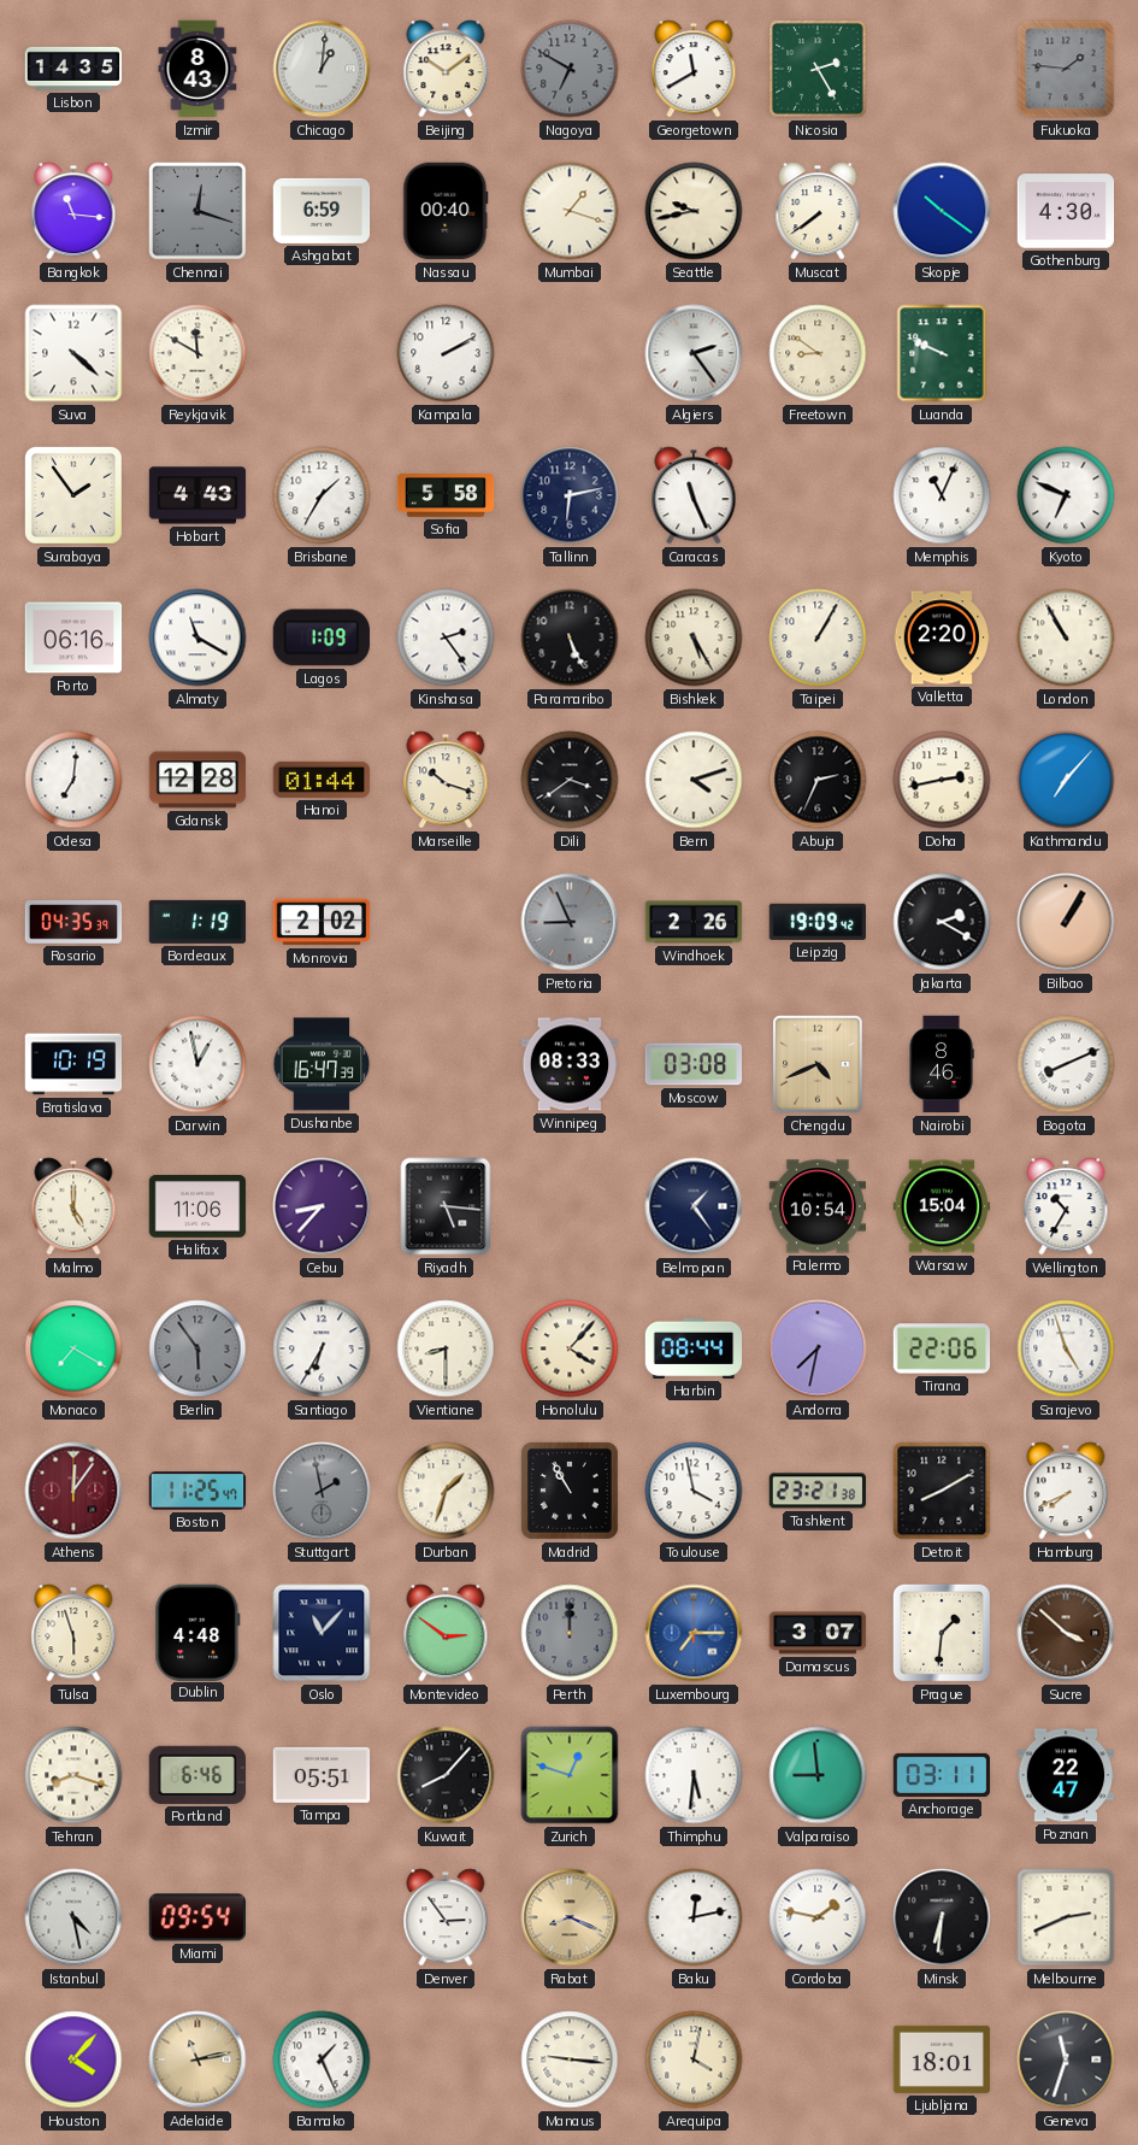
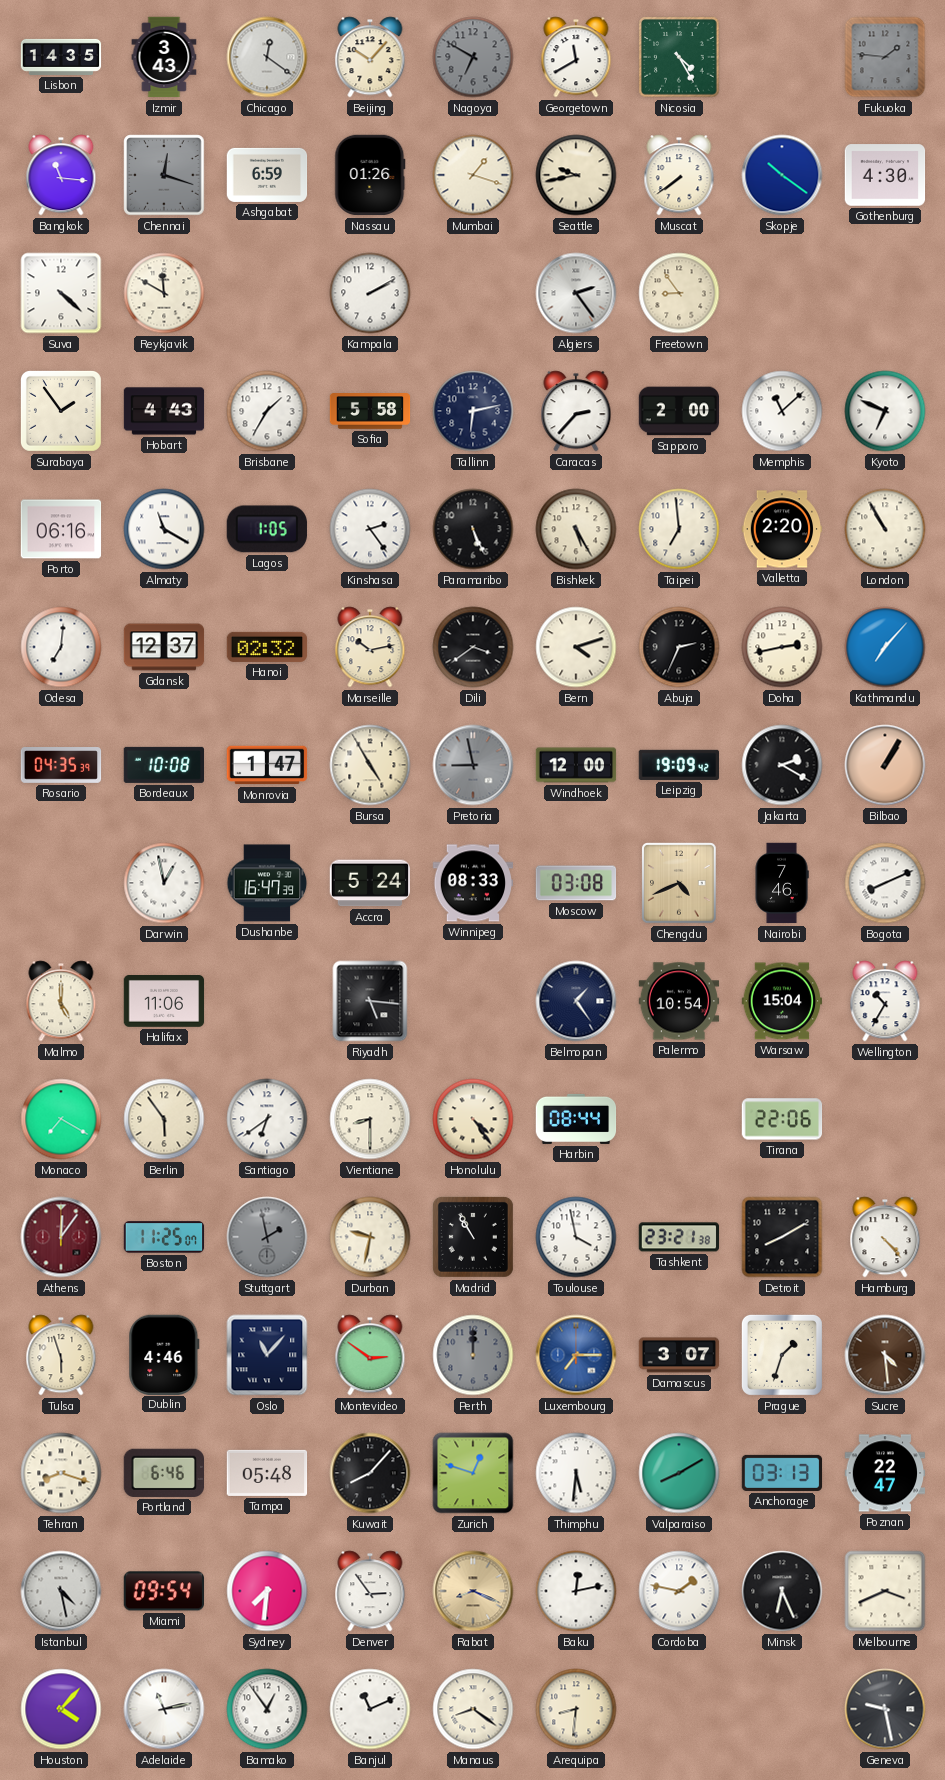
Izmir: 8:43 -> 3:43
Chicago: 1:01 -> 12:21
Beijing: 10:09 -> 10:07
Nicosia: 2:25 -> 4:25
Nassau: 00:40 -> 01:26
Freetown: 8:51 -> 8:54
Luanda: 9:49 -> none
Caracas: 11:26 -> 2:37
Sapporo: none -> 2:00
Memphis: 11:04 -> 11:08
Lagos: 1:09 -> 1:05
Taipei: 1:05 -> 6:59
Gdansk: 12:28 -> 12:37
Hanoi: 01:44 -> 02:32
Marseille: 10:18 -> 10:13
Bordeaux: 1:19 -> 10:08
Monrovia: 2:02 -> 1:47
Bursa: none -> 4:55
Pretoria: 8:56 -> 8:58
Windhoek: 2:26 -> 12:00
Bratislava: 10:19 -> none
Accra: none -> 5:24
Nairobi: 8:46 -> 7:46
Cebu: 8:37 -> none
Berlin dial: grey -> cream
Santiago: 6:35 -> 6:39
Honolulu: 4:07 -> 4:24
Andorra: 7:32 -> none
Sarajevo: 4:57 -> none
Boston: 11:25:47 -> 11:25:07
Durban: 1:33 -> 9:32
Hamburg: 7:41 -> 4:23
Dublin: 4:48 -> 4:46
Prague: 1:31 -> 1:33
Sucre: 3:52 -> 4:29
Tampa: 05:51 -> 05:48
Valparaiso: 8:59 -> 8:10
Anchorage: 03:11 -> 03:13
Sydney: none -> 7:31
Minsk: 6:31 -> 6:26
Melbourne: 2:41 -> 3:41
Adelaide dial: champagne -> white
Bamako: 1:26 -> 12:54
Banjul: none -> 11:11
Manaus: 9:16 -> 8:21
Arequipa: 4:02 -> 8:31
Ljubljana: 18:01 -> none
Geneva: 11:33 -> 9:28
